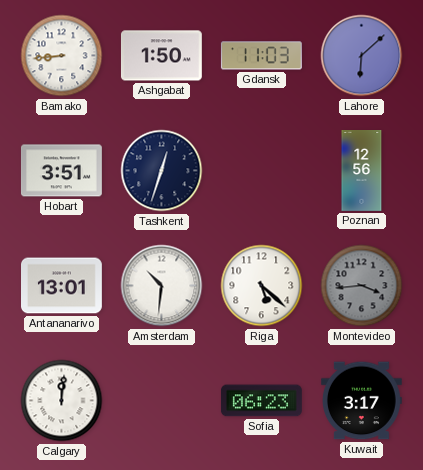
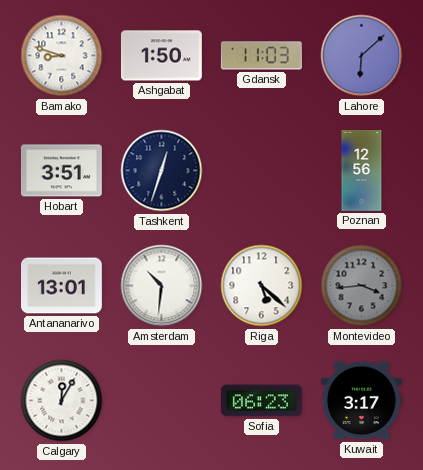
Bamako: 8:44 -> 8:48
Calgary: 12:01 -> 12:05
